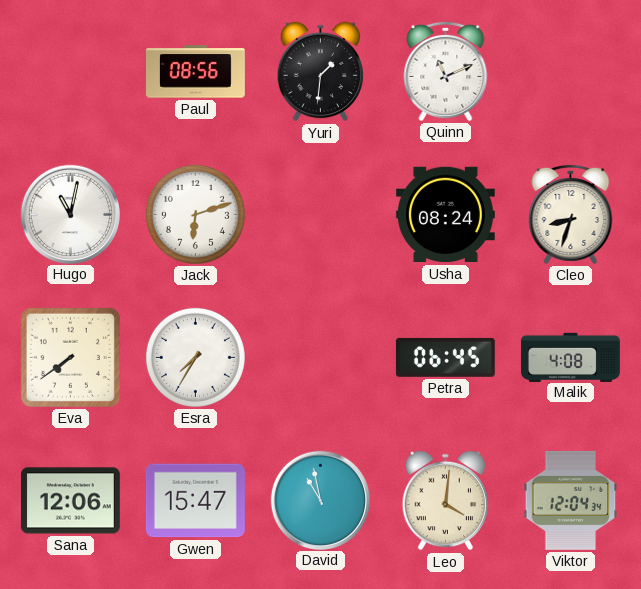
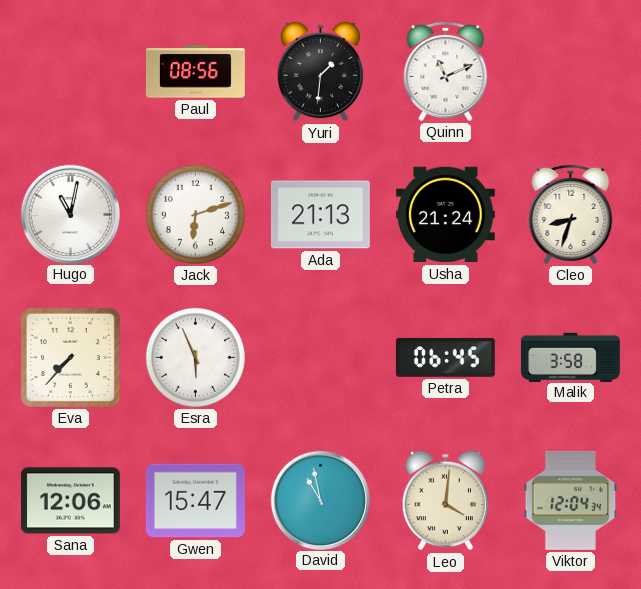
Ada: none -> 21:13
Usha: 08:24 -> 21:24
Eva: 7:39 -> 7:37
Esra: 7:35 -> 5:56
Malik: 4:08 -> 3:58
